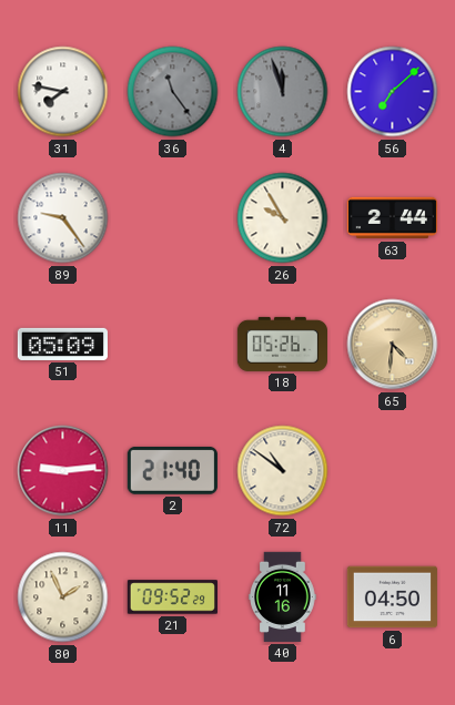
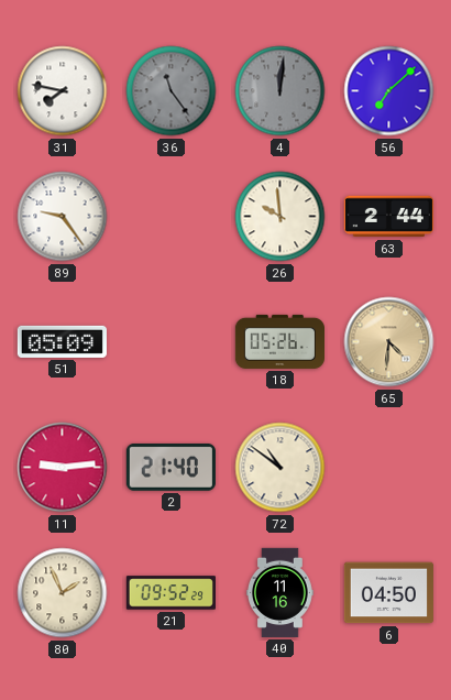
4: 11:57 -> 12:01
26: 9:55 -> 9:59
